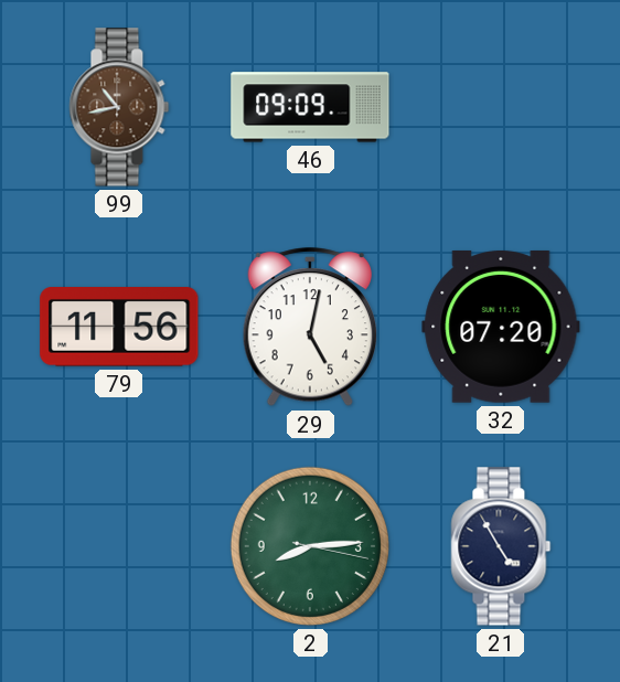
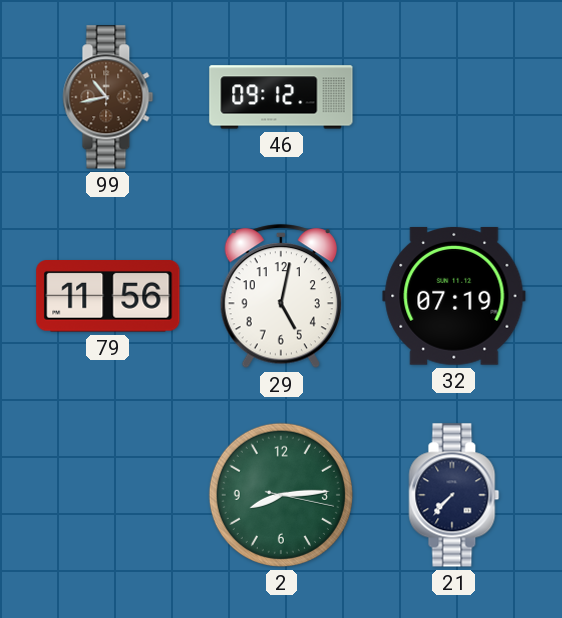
46: 09:09 -> 09:12
32: 07:20 -> 07:19
21: 4:55 -> 7:37
